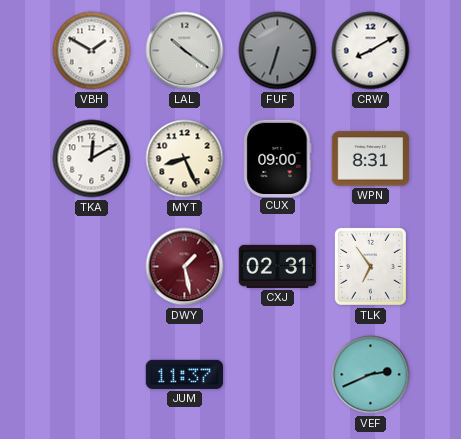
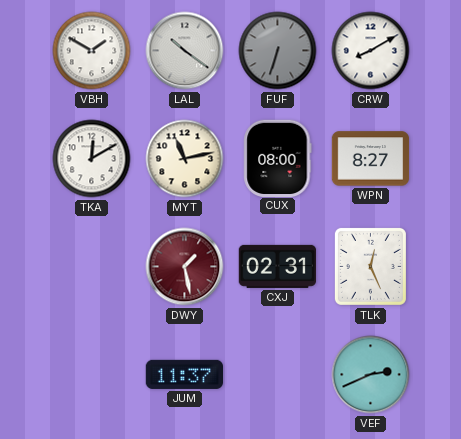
MYT: 8:26 -> 11:13
CUX: 09:00 -> 08:00
WPN: 8:31 -> 8:27
TLK: 6:54 -> 12:26
